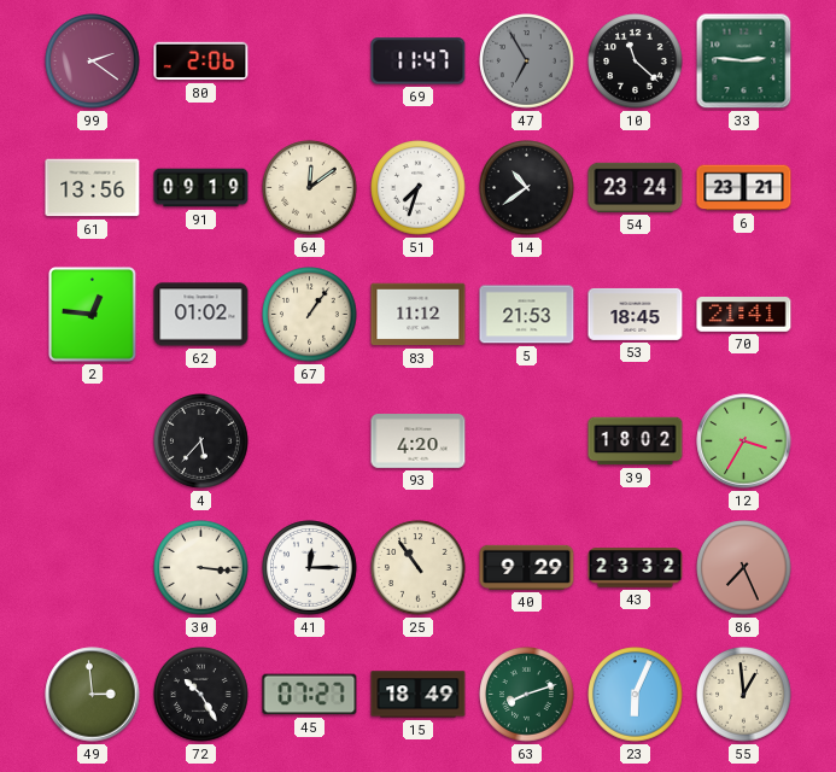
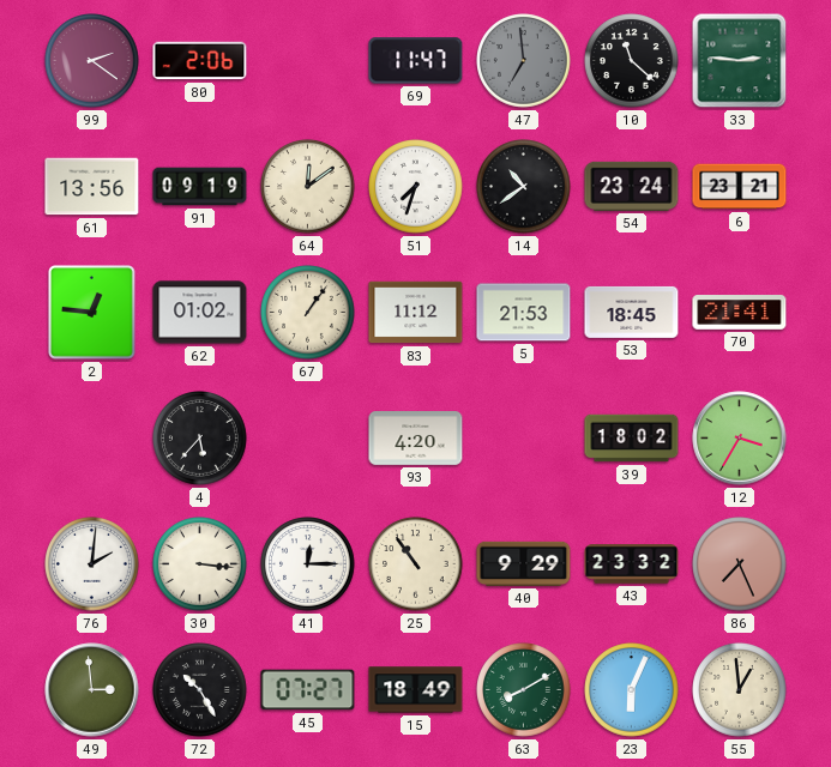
47: 6:55 -> 6:59
76: none -> 2:01
63: 8:12 -> 8:10
